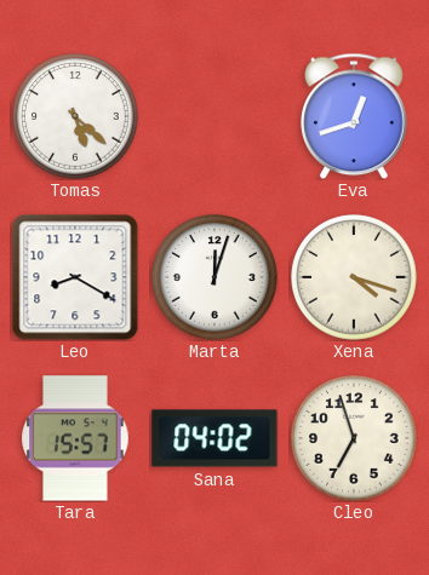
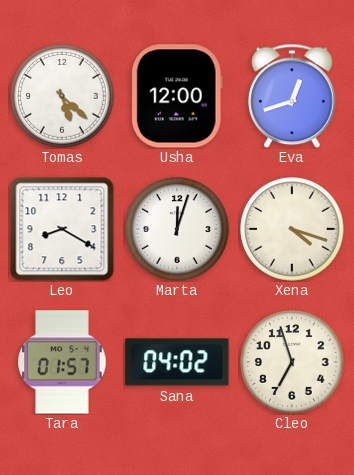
Usha: none -> 12:00
Tara: 15:57 -> 01:57
